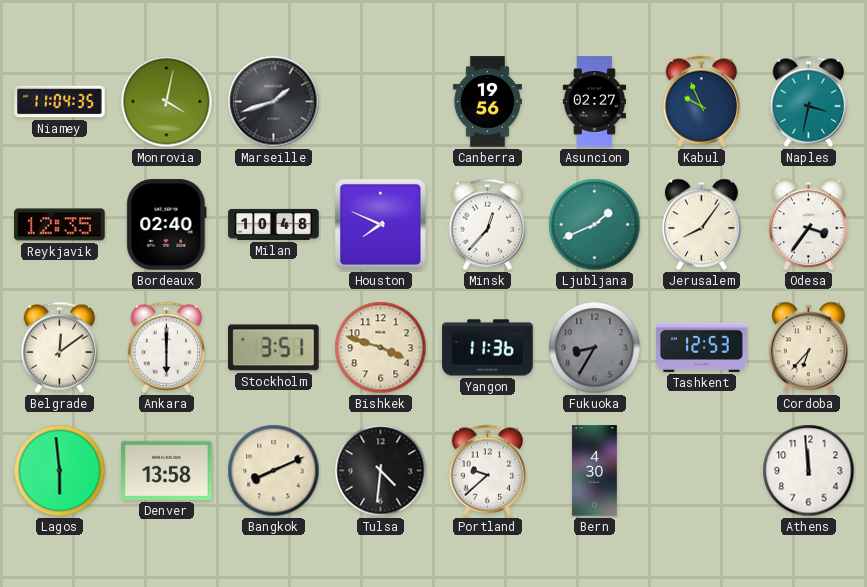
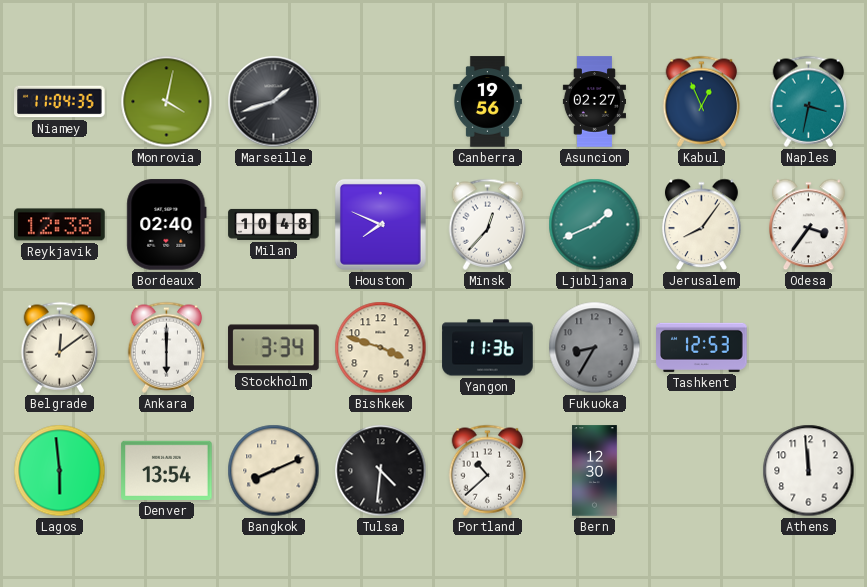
Kabul: 9:56 -> 12:56
Reykjavik: 12:35 -> 12:38
Stockholm: 3:51 -> 3:34
Cordoba: 6:37 -> none
Denver: 13:58 -> 13:54
Portland: 9:38 -> 10:38
Bern: 4:30 -> 12:30
